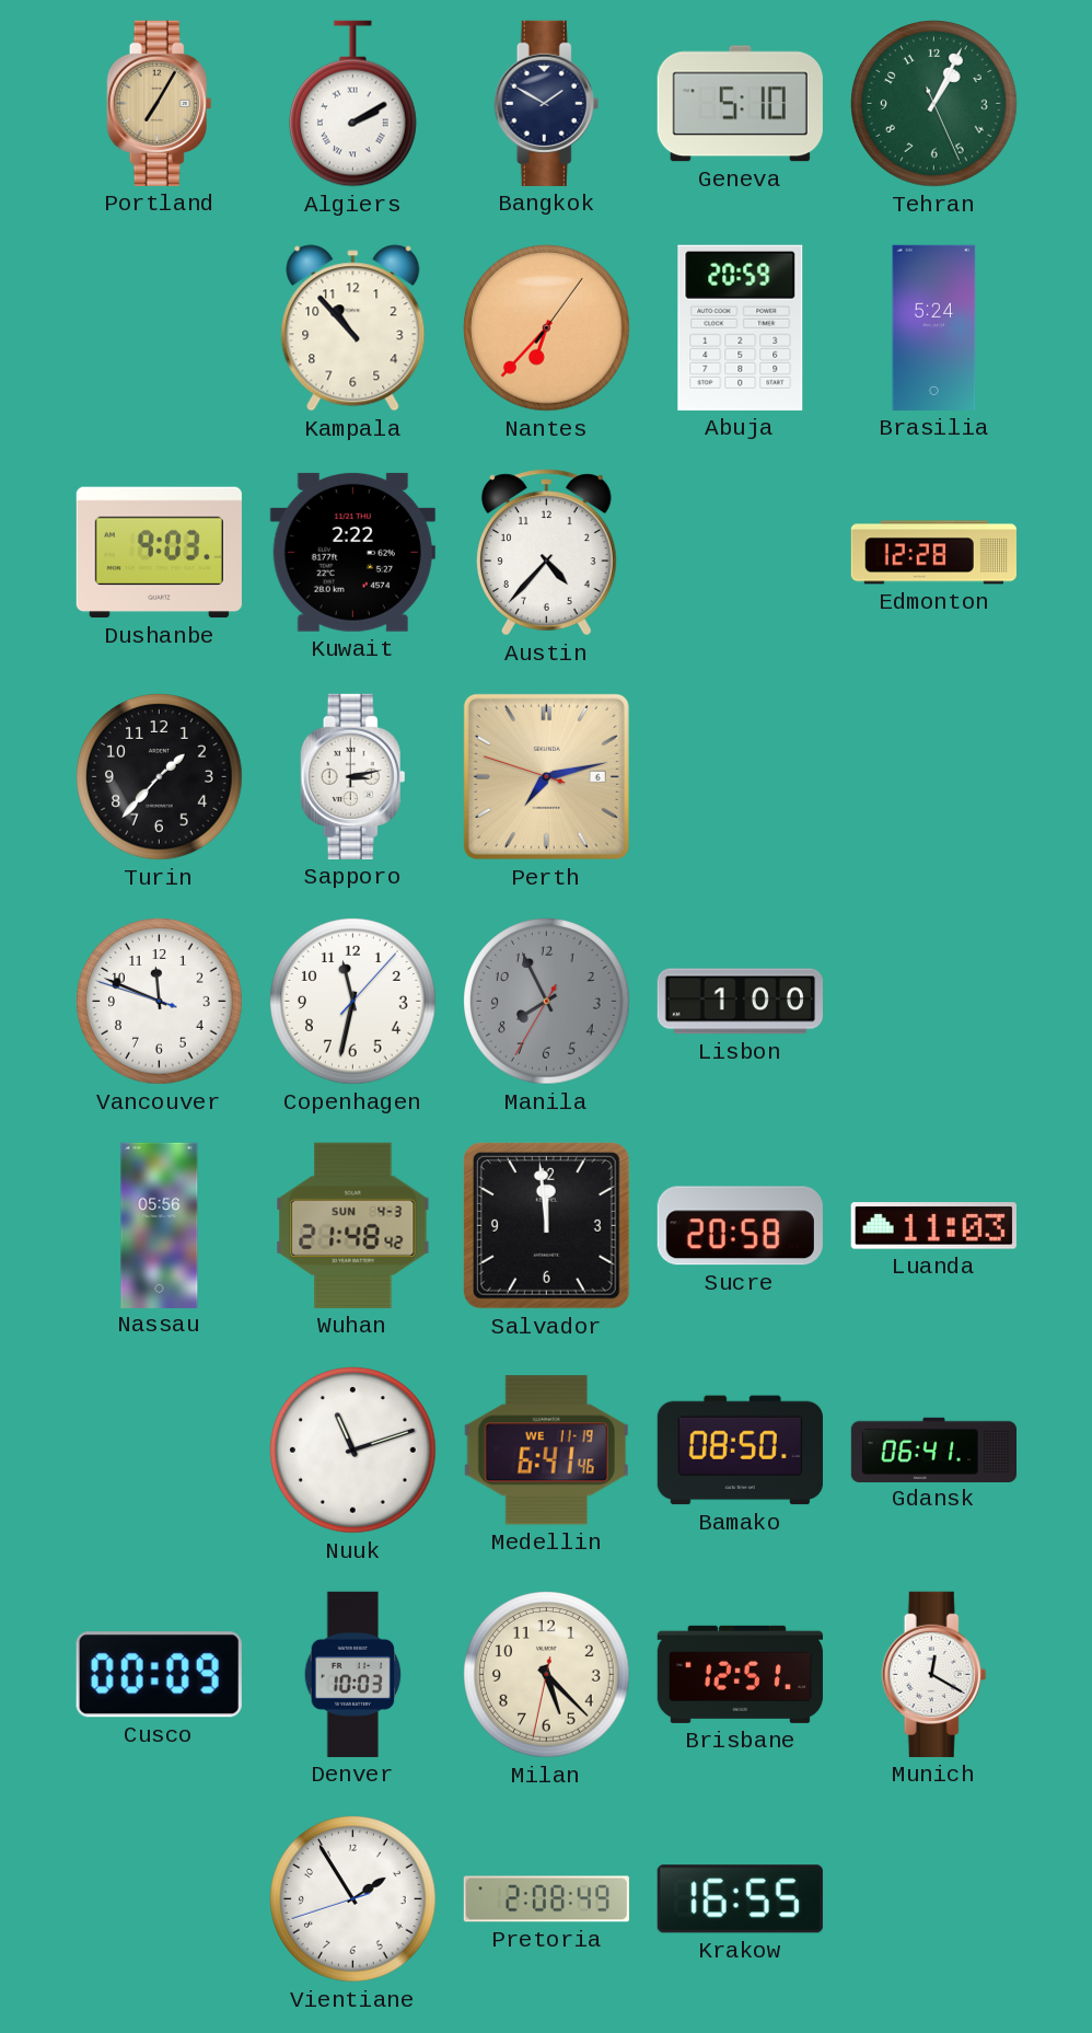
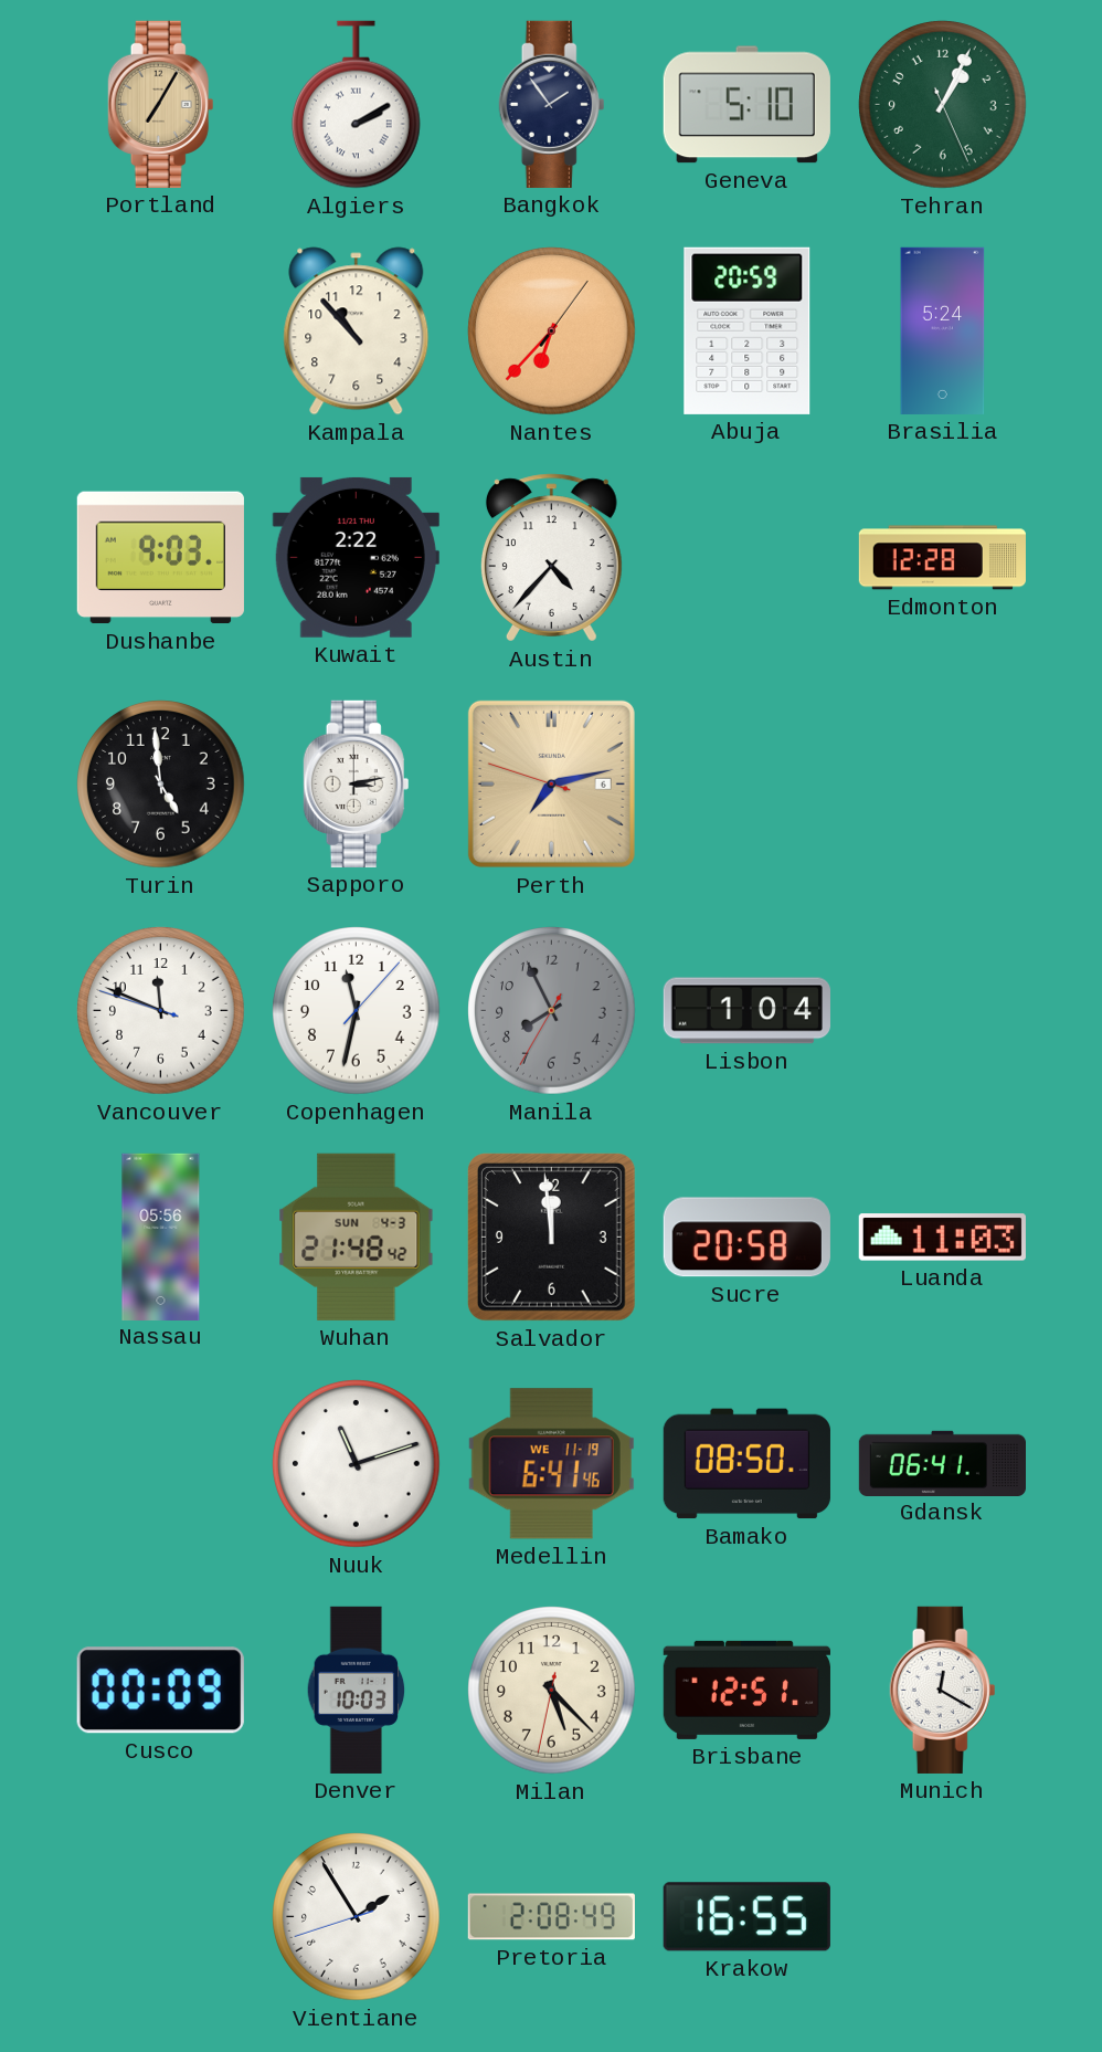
Bangkok: 1:50 -> 1:54
Turin: 1:37 -> 4:59
Lisbon: 1:00 -> 1:04
